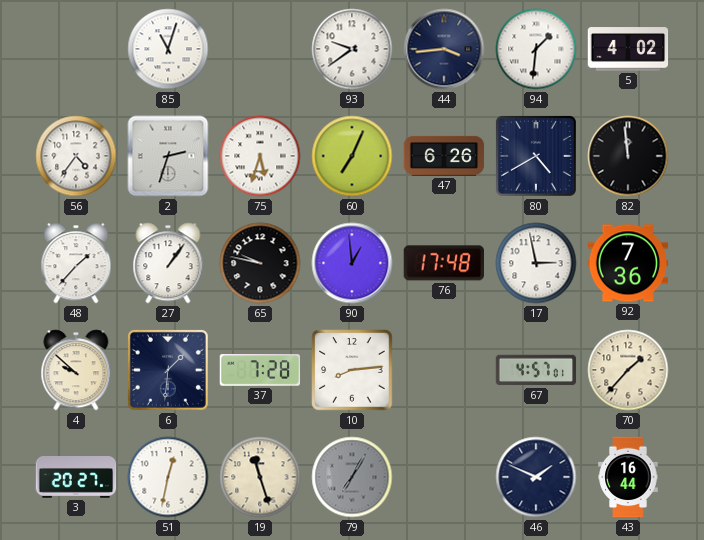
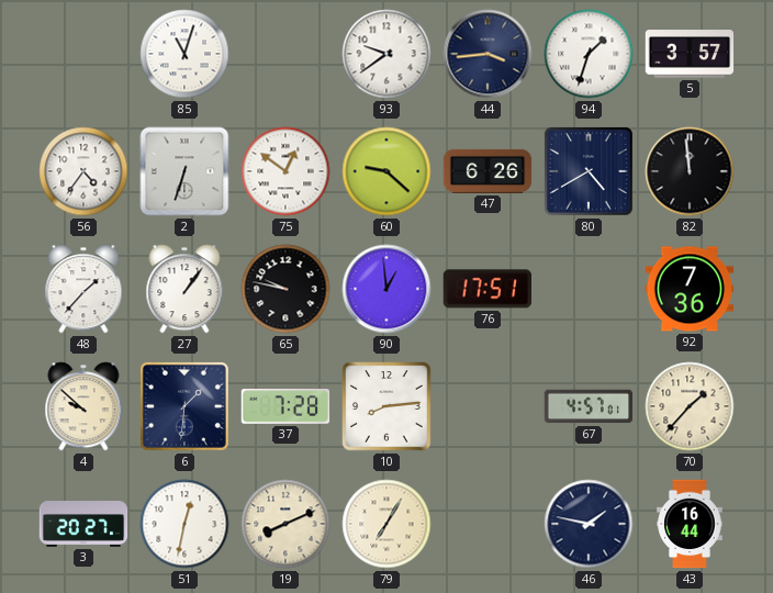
94: 1:31 -> 1:33
5: 4:02 -> 3:57
2: 2:33 -> 6:33
75: 5:33 -> 12:51
60: 7:04 -> 9:22
76: 17:48 -> 17:51
17: 2:58 -> none
19: 11:27 -> 8:11
79 dial: grey -> cream
46: 1:49 -> 1:47
